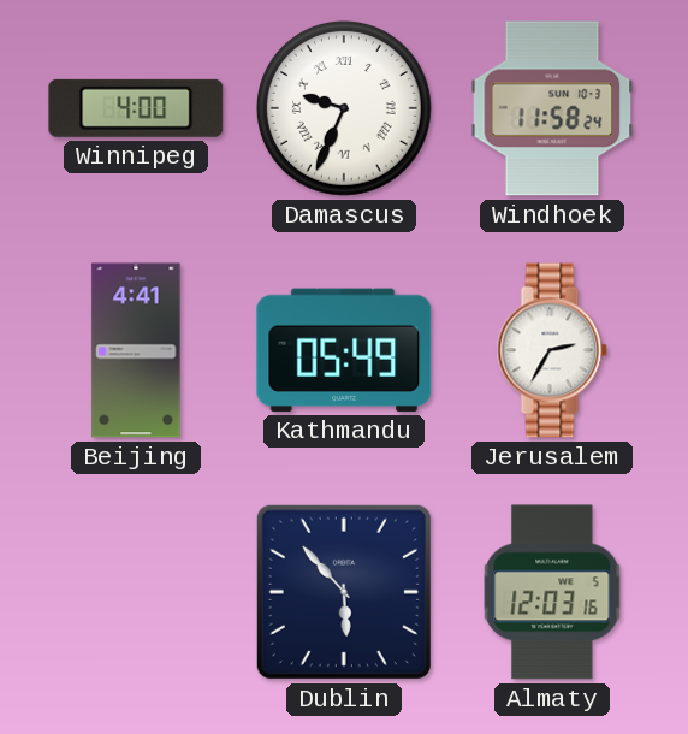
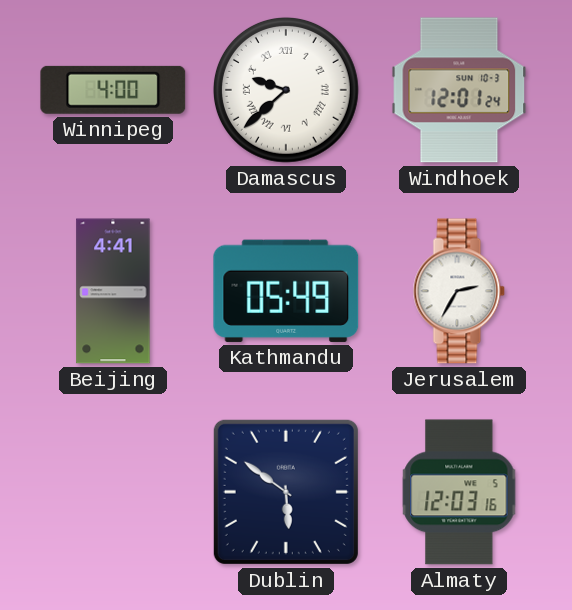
Damascus: 9:34 -> 9:38
Windhoek: 11:58 -> 12:01
Dublin: 5:53 -> 5:51
